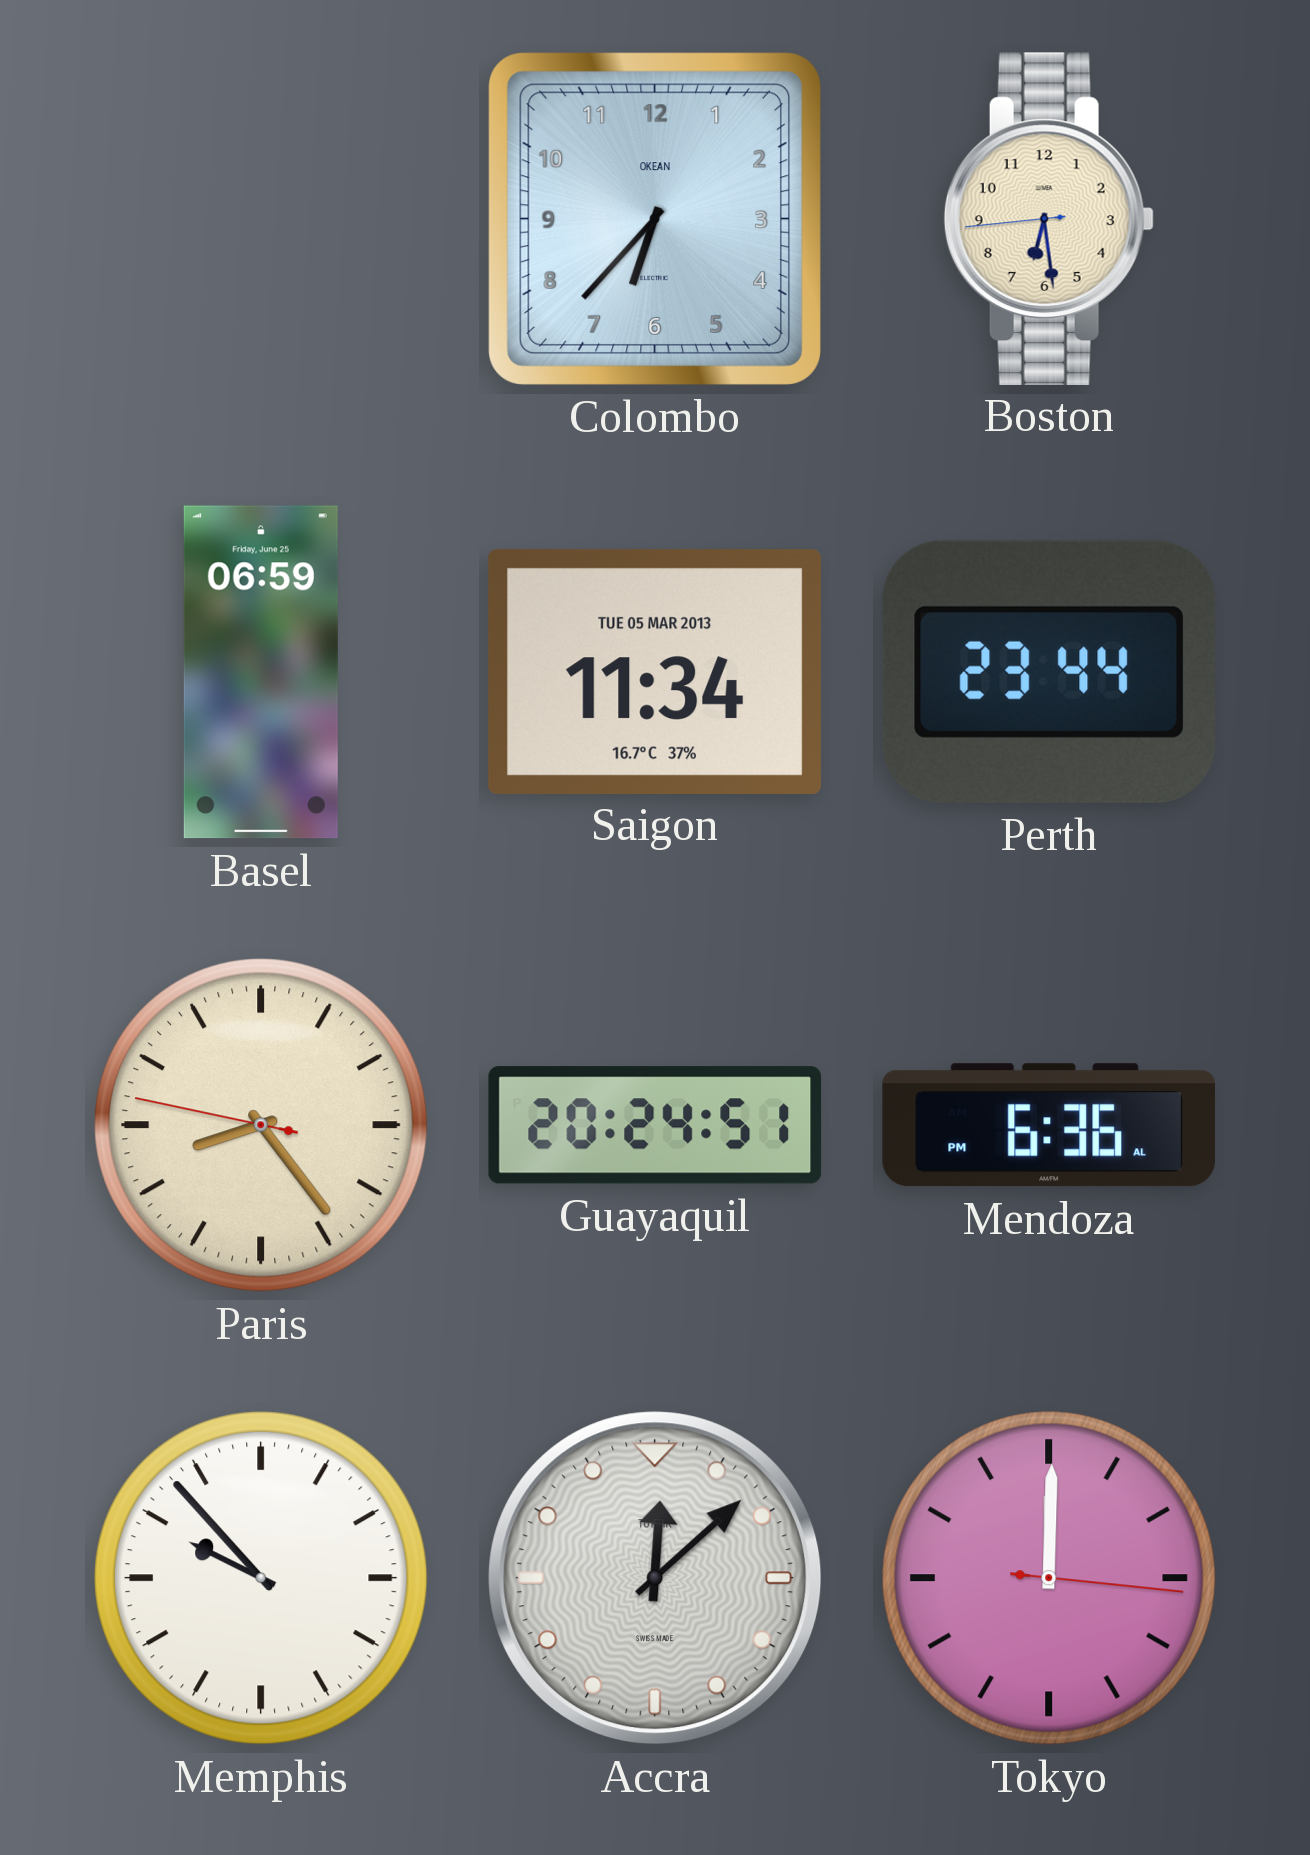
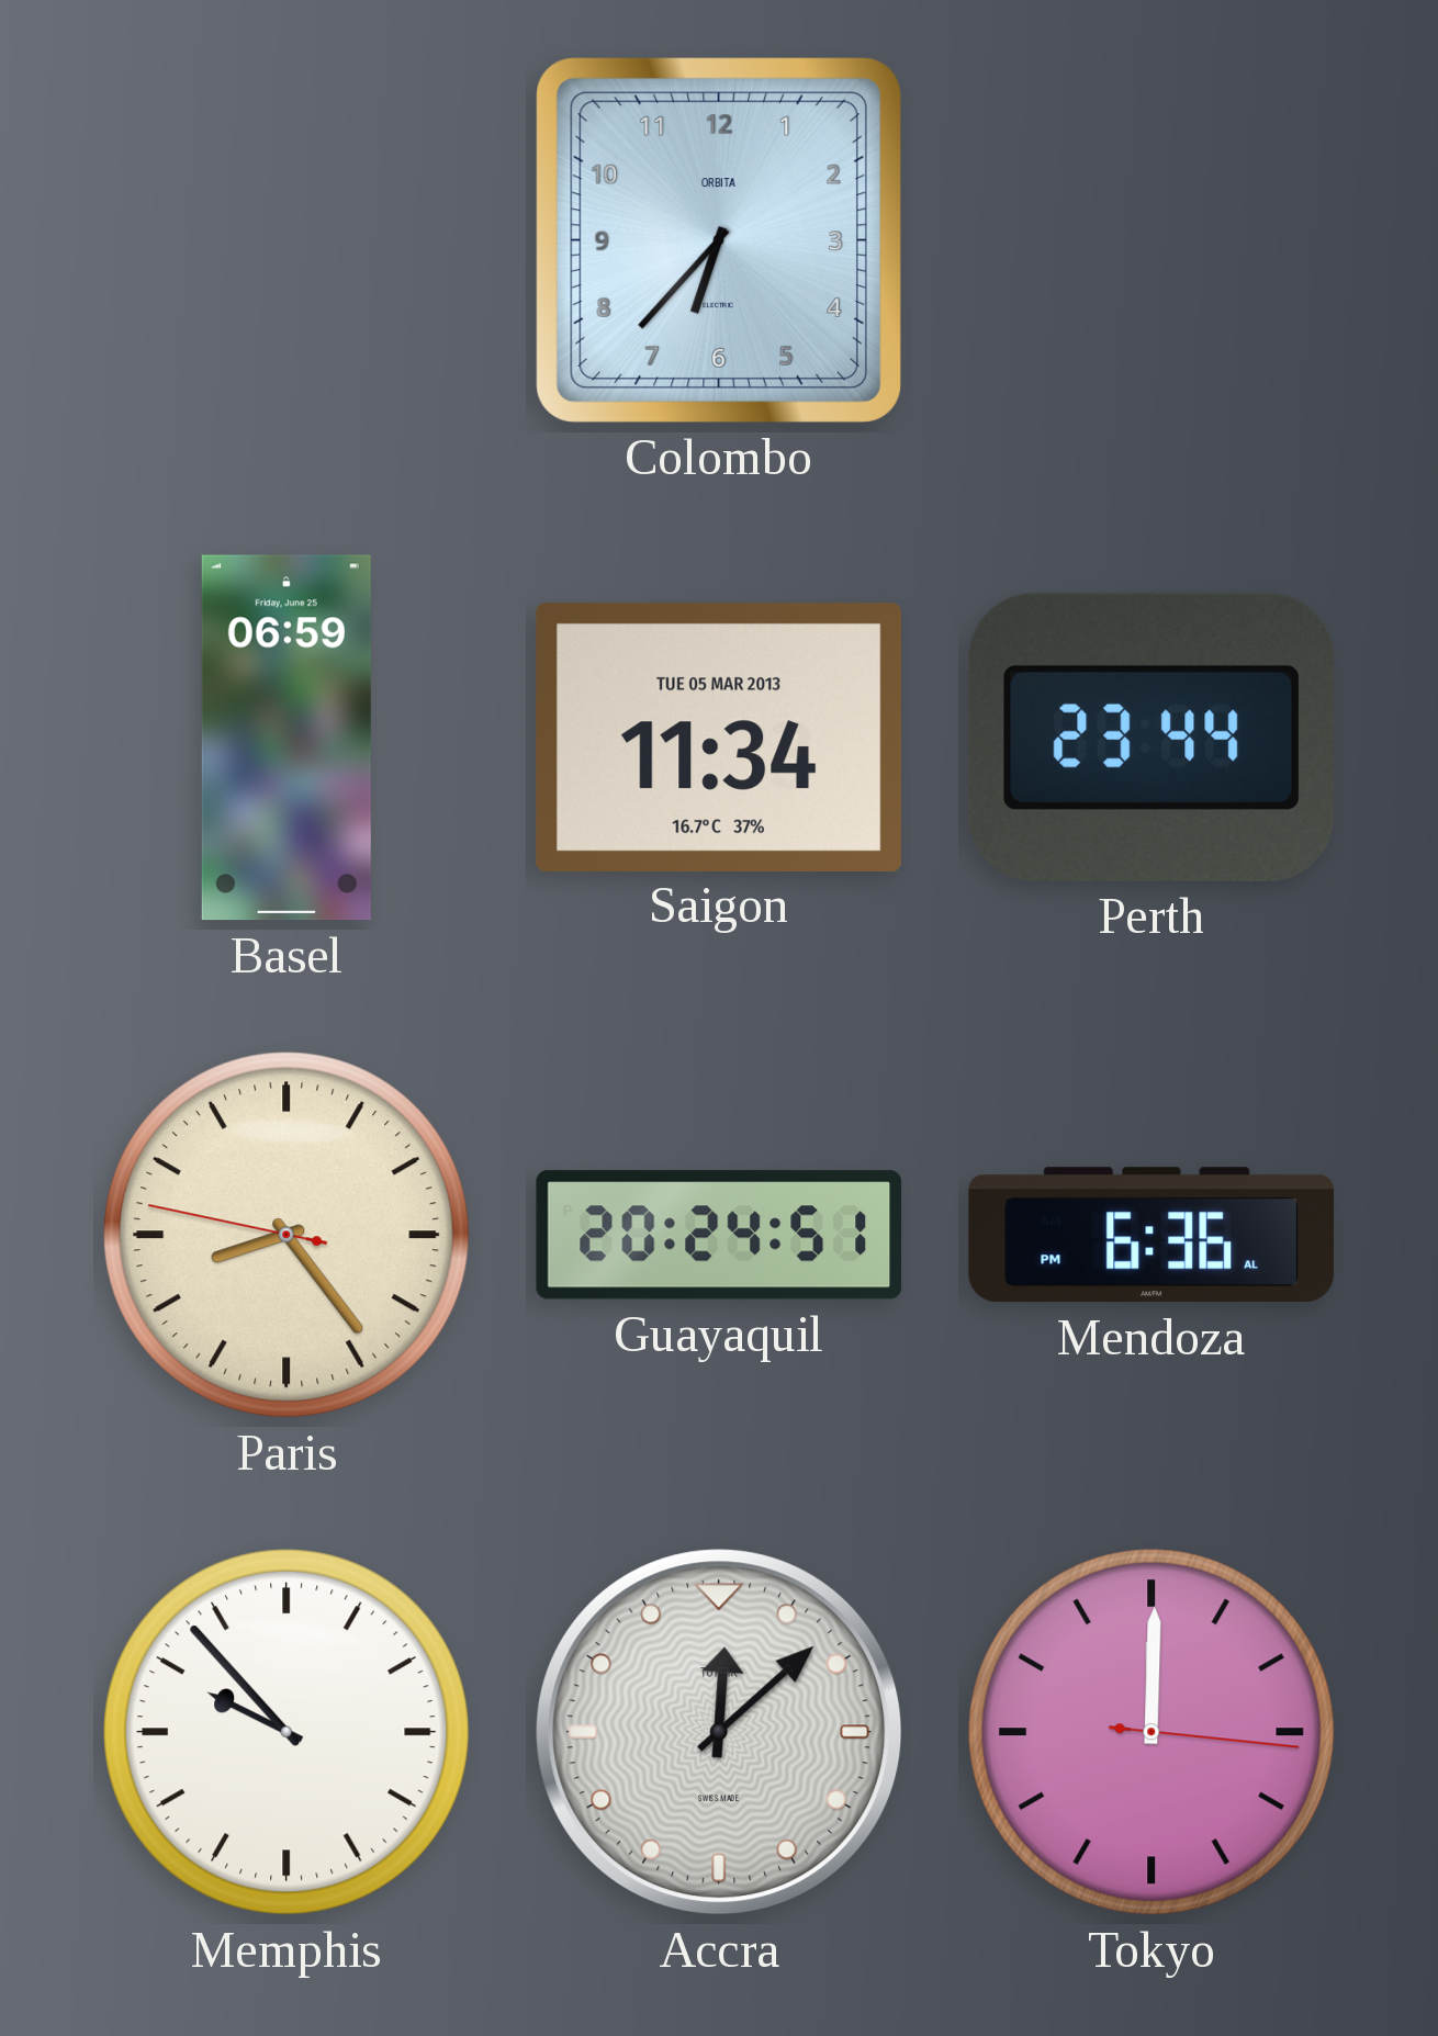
Colombo brand: OKEAN -> ORBITA
Boston: 6:28 -> none
